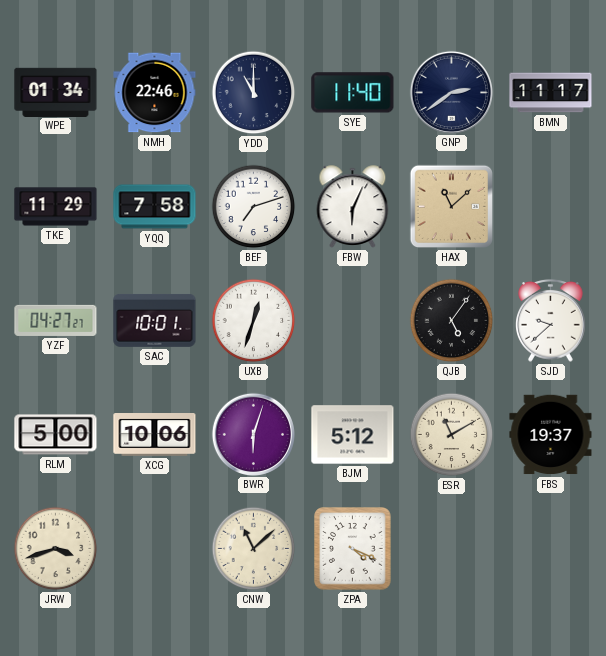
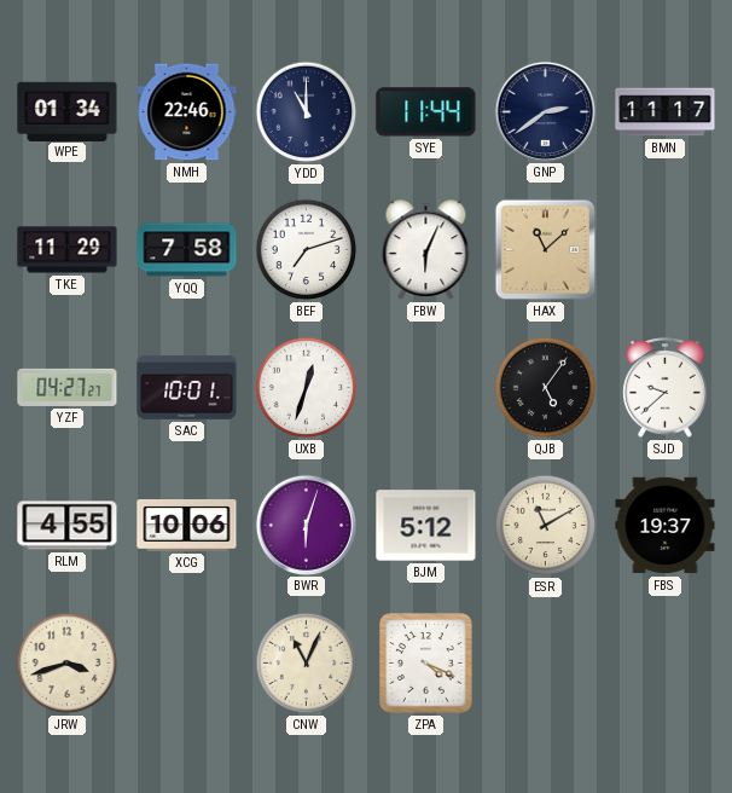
SYE: 11:40 -> 11:44
RLM: 5:00 -> 4:55
CNW: 11:08 -> 11:04
